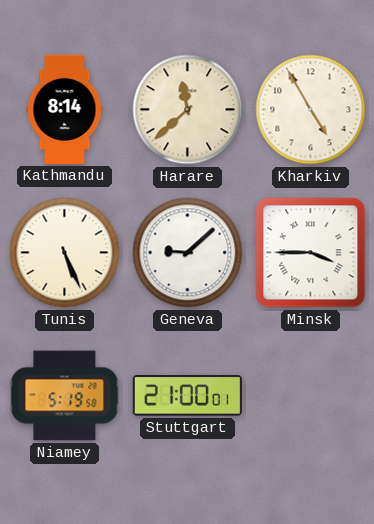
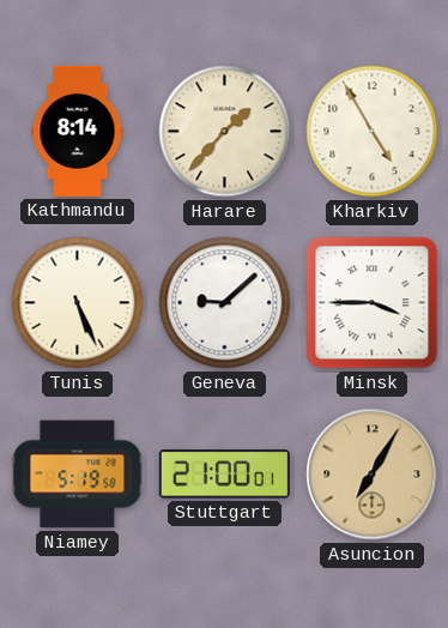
Harare: 11:38 -> 1:37
Asuncion: none -> 7:05
